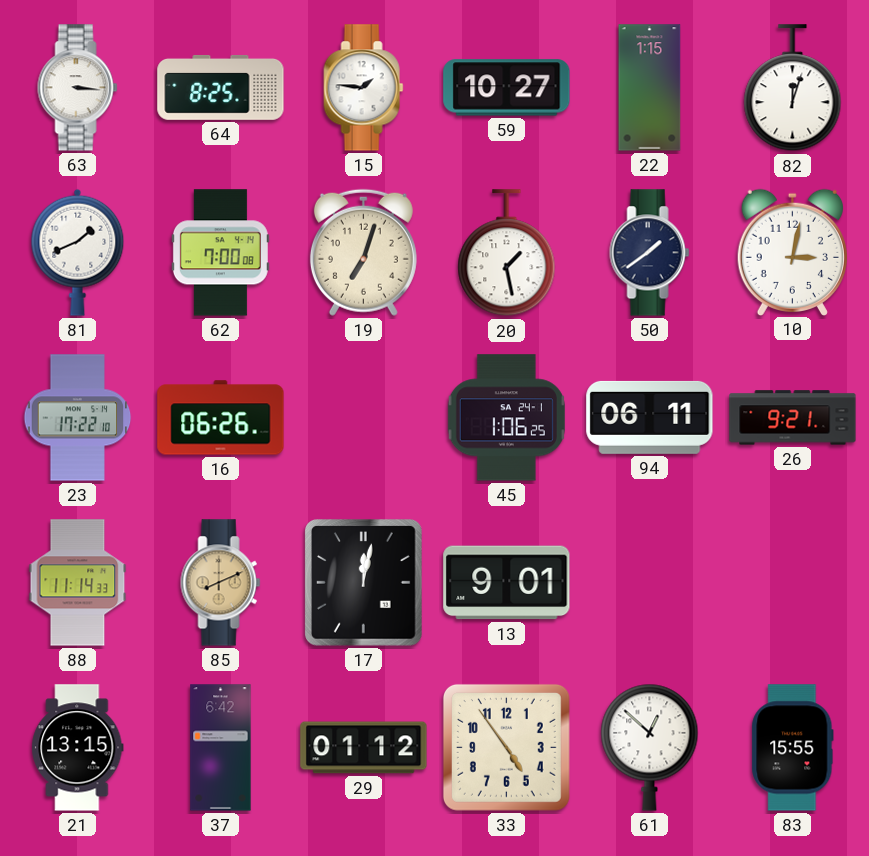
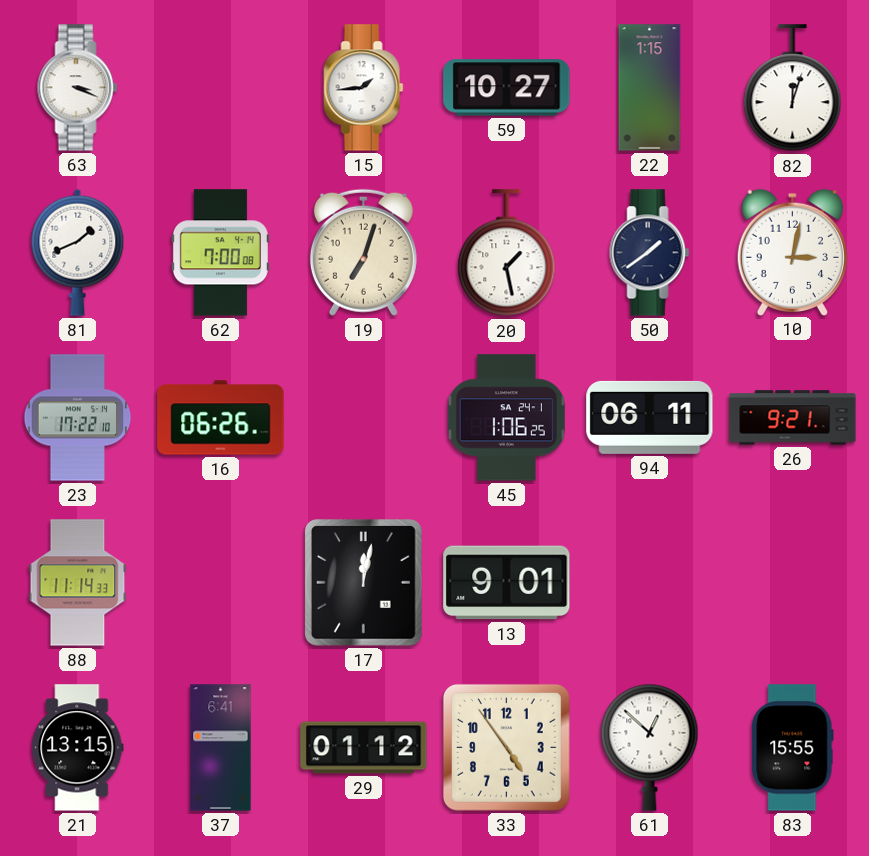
63: 3:16 -> 3:19
64: 8:25 -> none
15: 1:46 -> 1:44
85: 8:11 -> none
37: 6:42 -> 6:41
